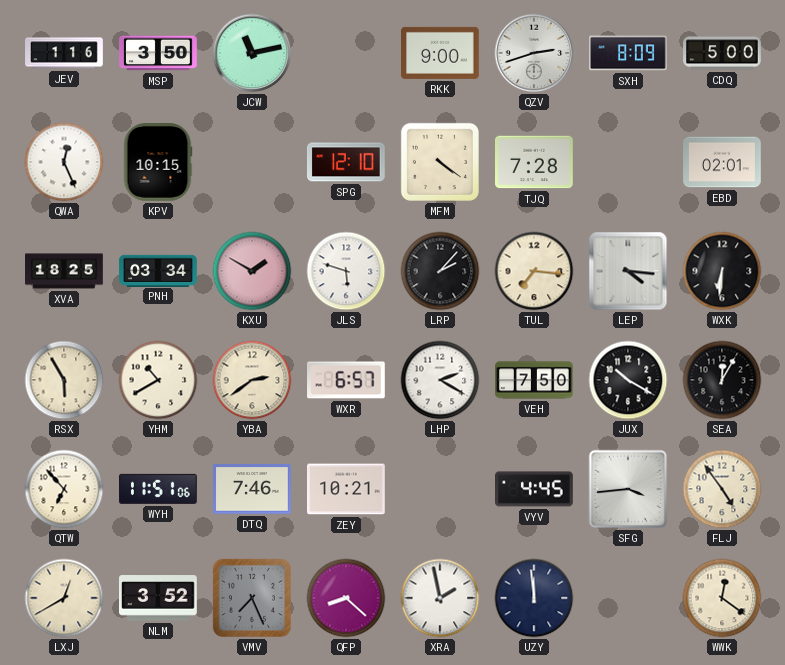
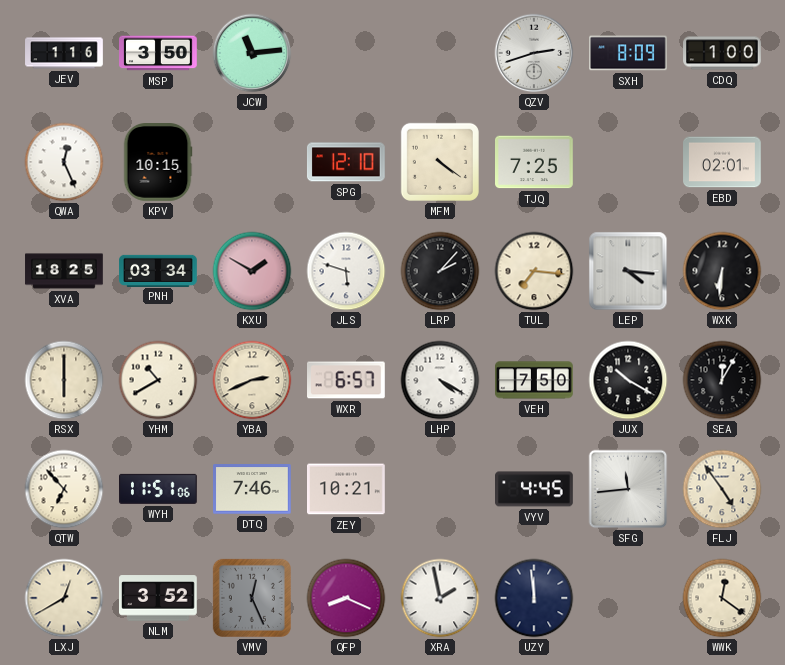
JCW: 11:13 -> 11:14
RKK: 9:00 -> none
CDQ: 5:00 -> 1:00
TJQ: 7:28 -> 7:25
RSX: 5:55 -> 6:00
YBA: 2:39 -> 2:41
LHP: 2:20 -> 4:20
SFG: 3:44 -> 11:44
VMV: 7:26 -> 12:26
QFP: 8:22 -> 8:19
